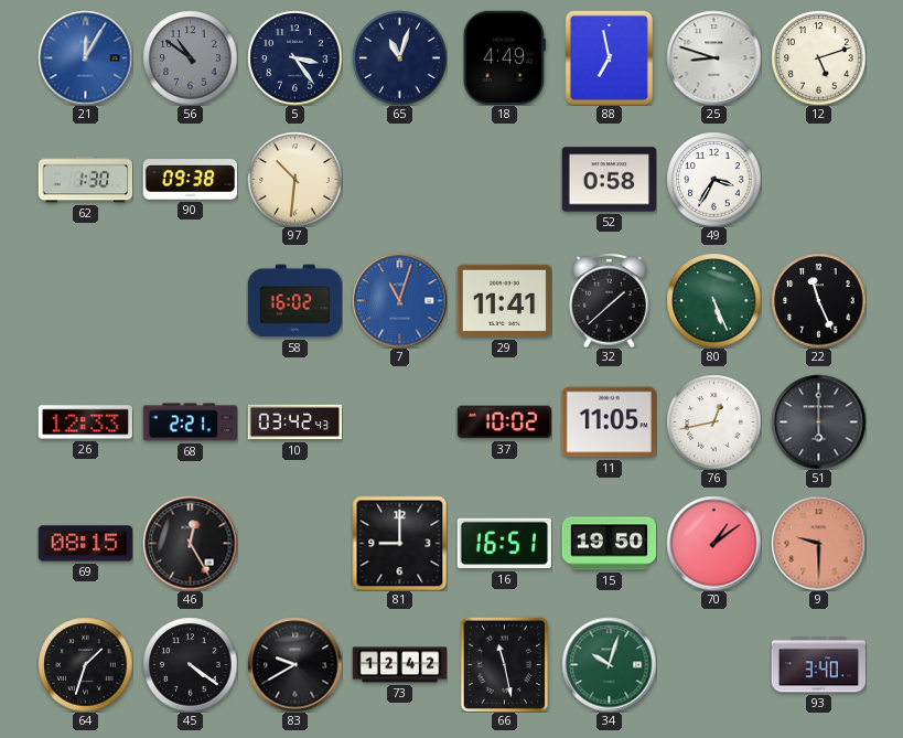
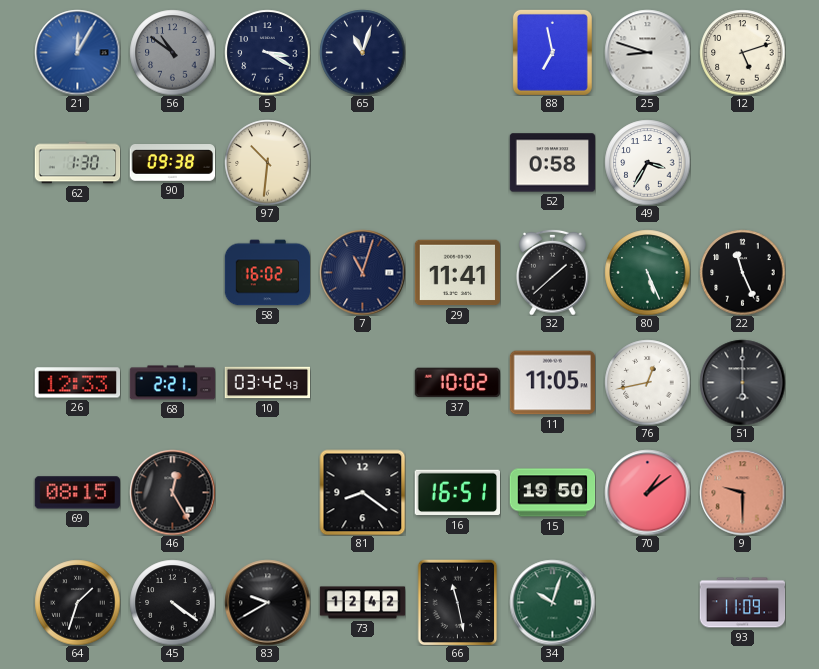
5: 3:24 -> 3:20
18: 4:49 -> none
7 dial: blue -> navy
81: 9:00 -> 8:21
93: 3:40 -> 11:09
